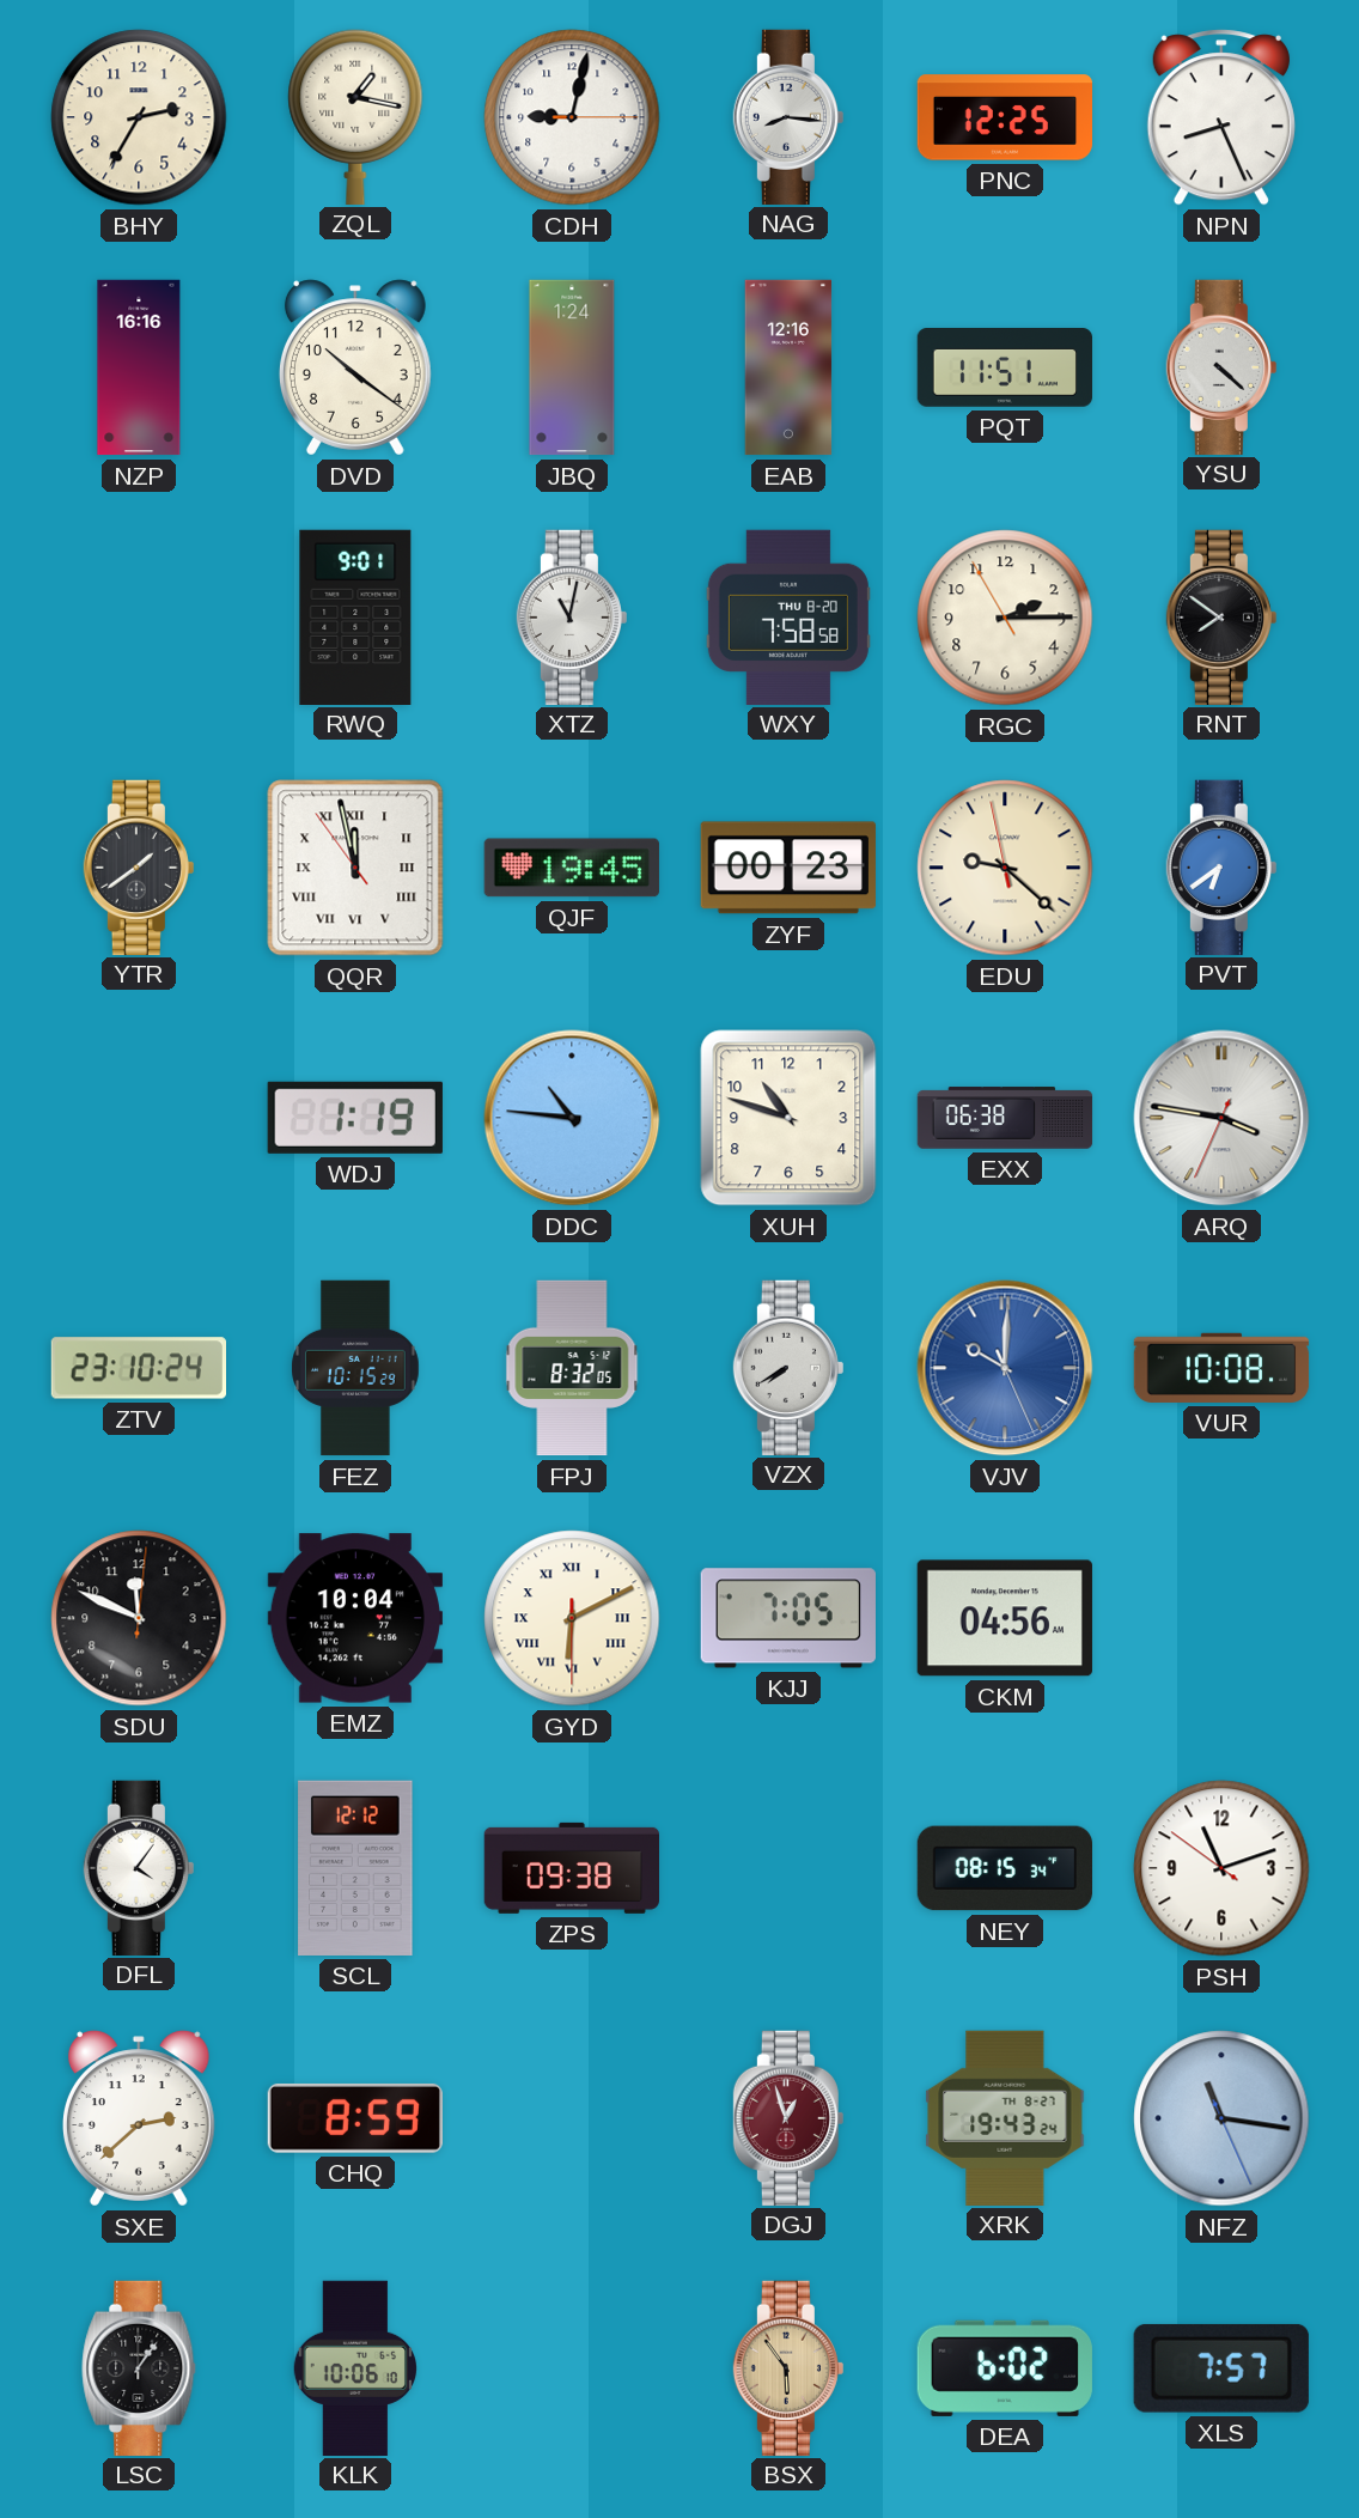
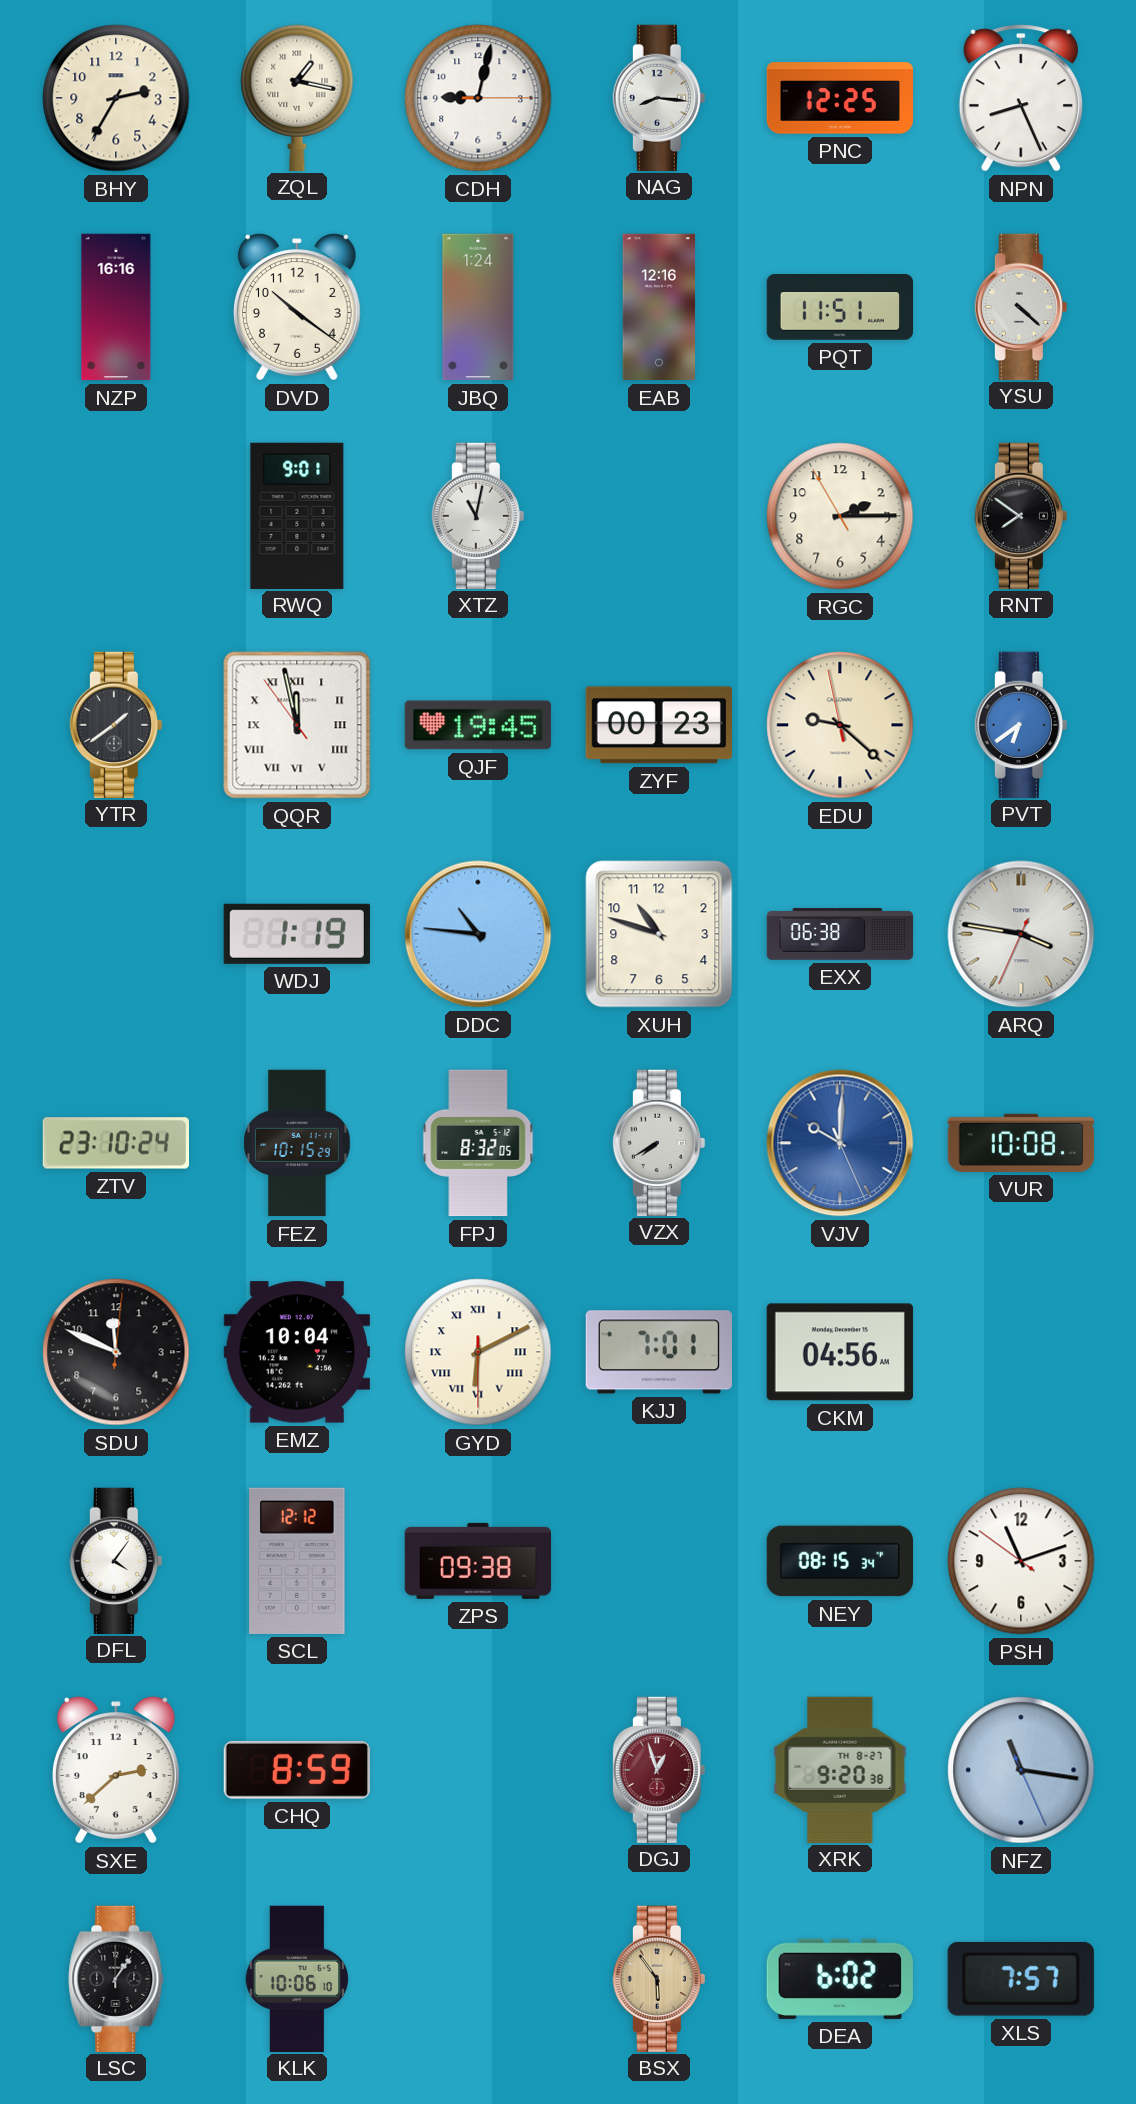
WXY: 7:58 -> none
KJJ: 7:05 -> 7:01
XRK: 19:43 -> 9:20
